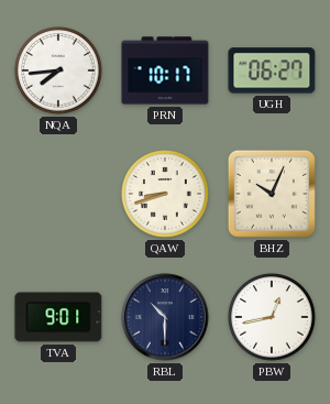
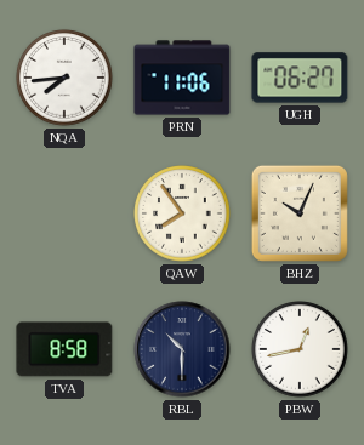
PRN: 10:17 -> 11:06
QAW: 8:42 -> 7:54
TVA: 9:01 -> 8:58
